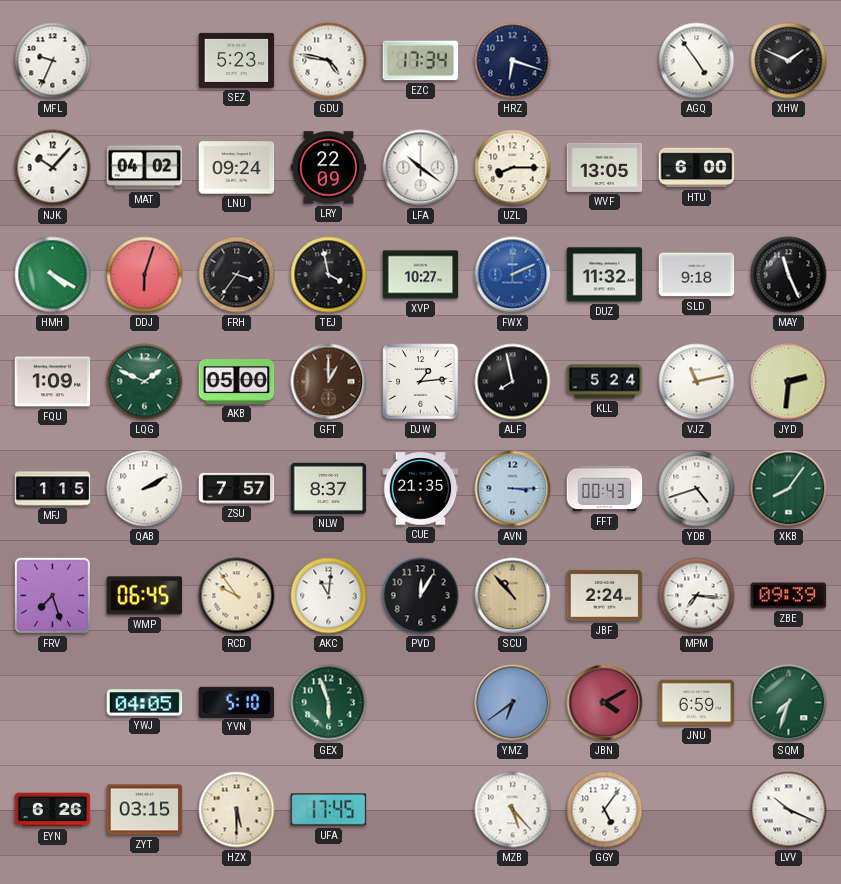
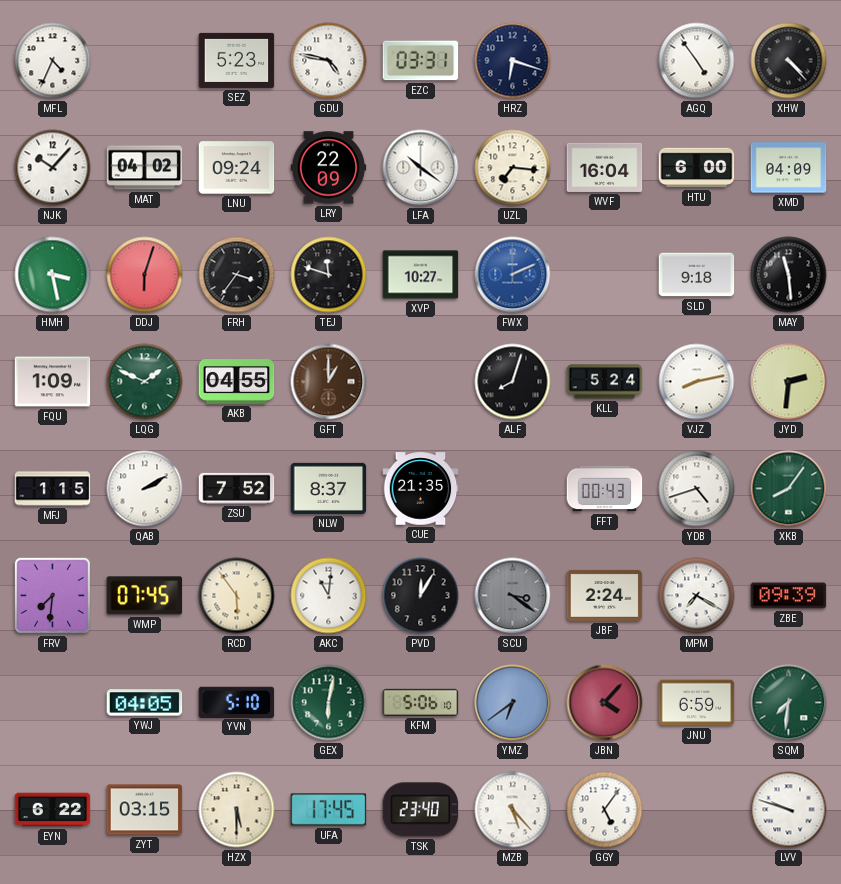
MFL: 9:34 -> 4:34
EZC: 17:34 -> 03:31
XHW: 1:49 -> 4:23
UZL: 8:15 -> 7:16
WVF: 13:05 -> 16:04
XMD: none -> 04:09
HMH: 4:20 -> 3:28
TEJ: 3:58 -> 11:48
DUZ: 11:32 -> none
MAY: 11:26 -> 11:29
AKB: 05:00 -> 04:55
DJW: 1:14 -> none
ALF: 7:58 -> 8:03
VJZ: 11:13 -> 8:13
ZSU: 7:57 -> 7:52
AVN: 3:15 -> none
FRV: 7:27 -> 7:31
WMP: 06:45 -> 07:45
RCD: 9:54 -> 5:54
SCU: 10:53 -> 3:21
SCU dial: champagne -> grey
MPM: 7:16 -> 7:20
GEX: 5:57 -> 6:02
KFM: none -> 5:06
JBN: 4:10 -> 4:07
SQM: 7:33 -> 7:31
EYN: 6:26 -> 6:22
TSK: none -> 23:40
LVV: 10:19 -> 9:48
